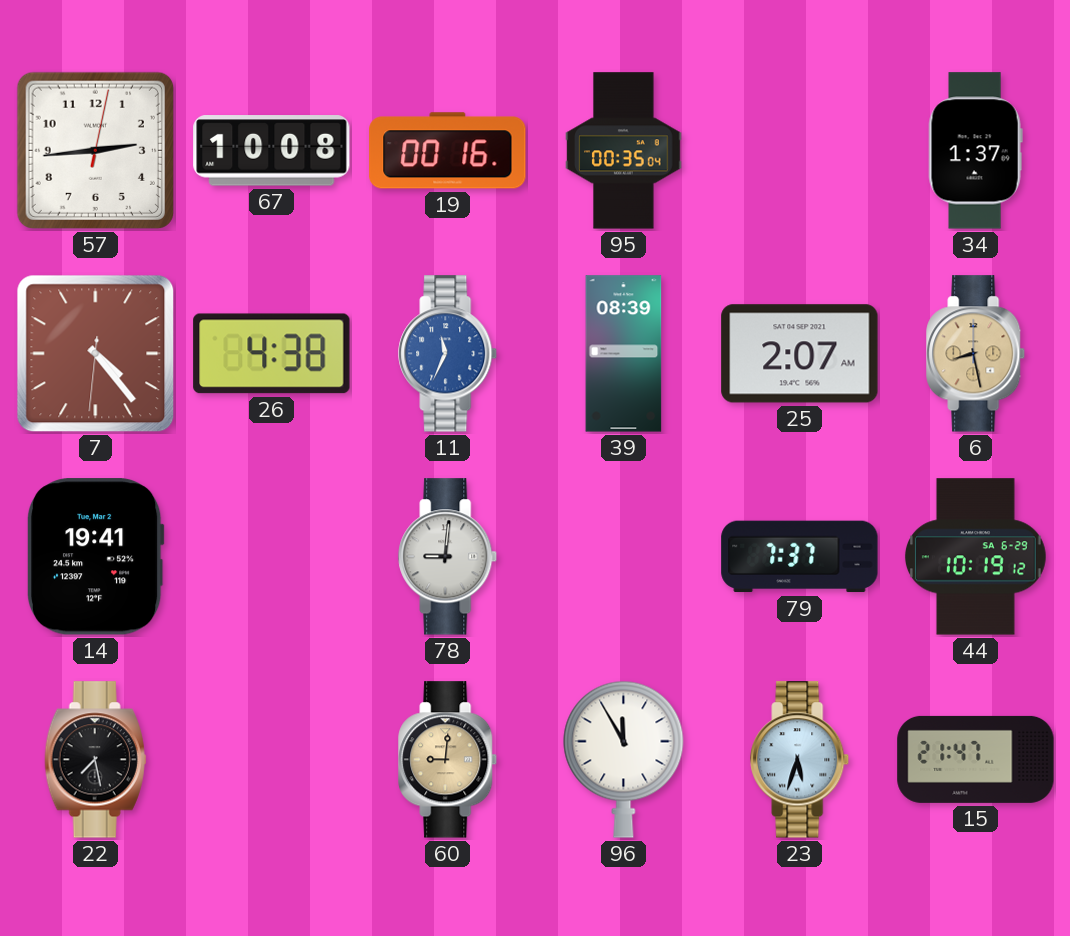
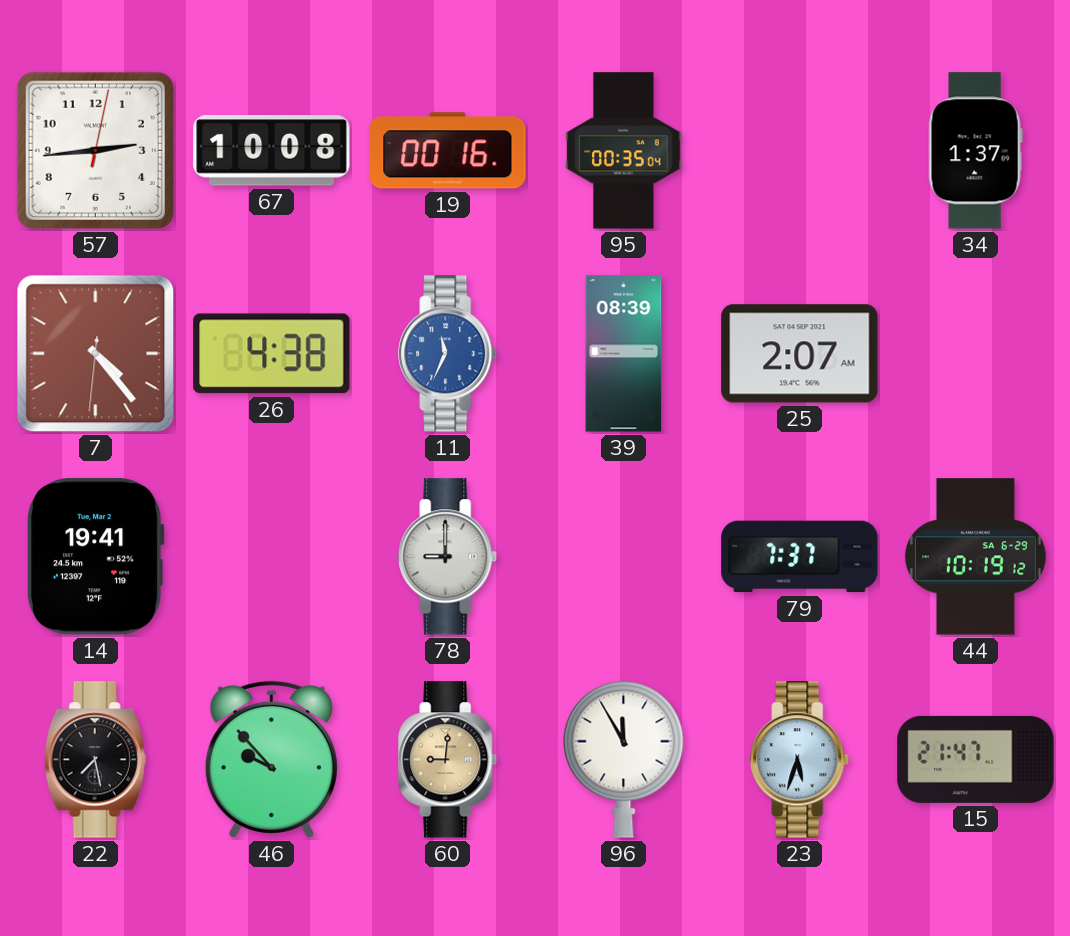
6: 8:28 -> none
78: 9:01 -> 9:00
46: none -> 9:53
